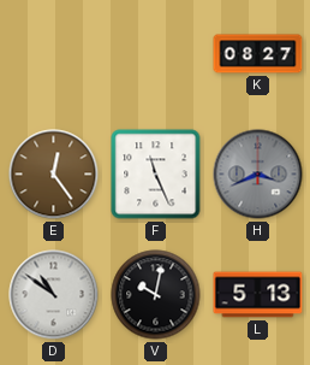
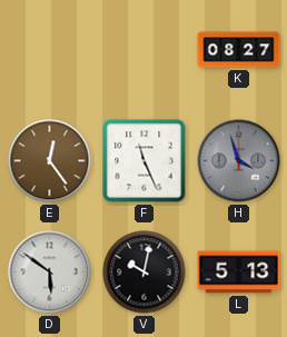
H: 3:41 -> 3:57
D: 10:51 -> 5:51
